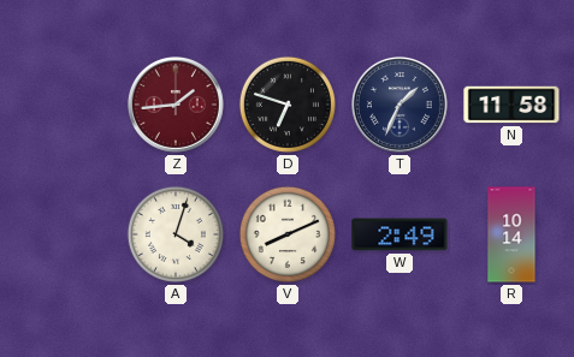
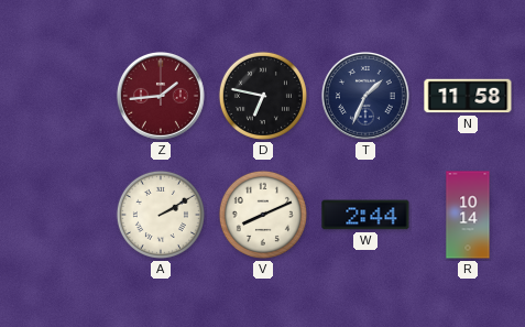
D: 6:48 -> 6:47
A: 4:03 -> 2:10
W: 2:49 -> 2:44
